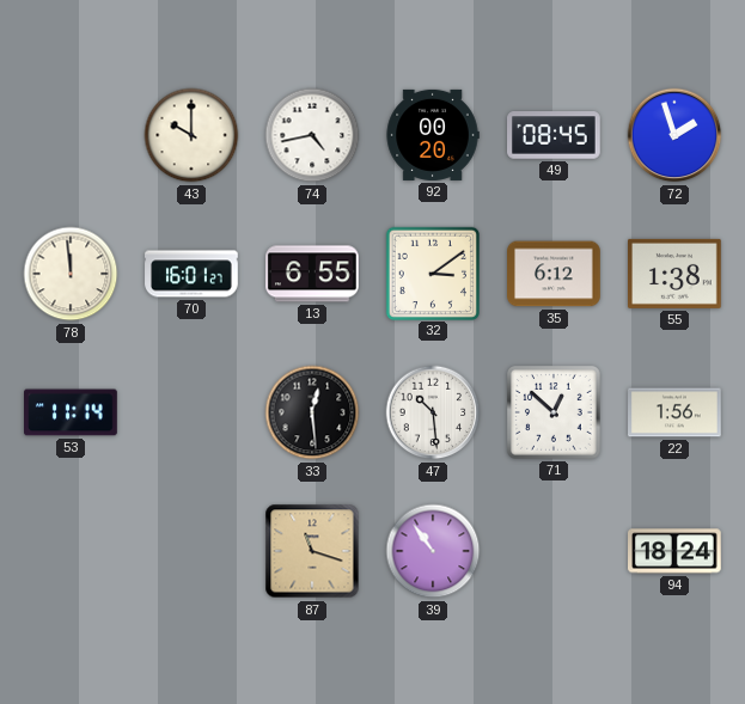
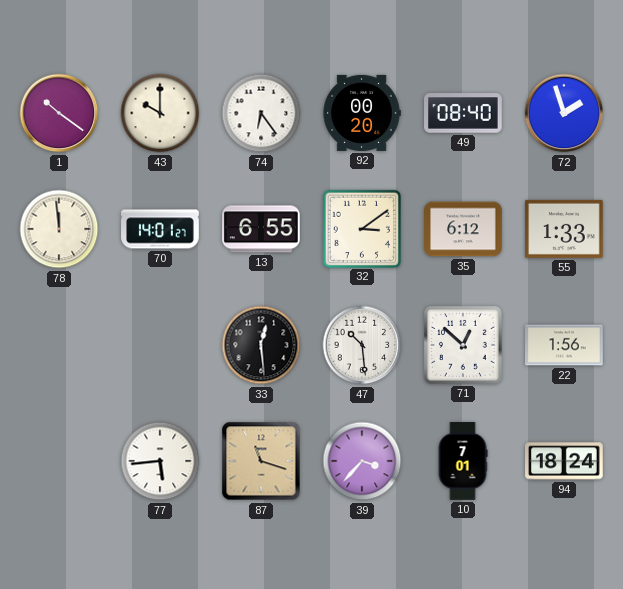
1: none -> 10:21
74: 4:43 -> 6:24
49: 08:45 -> 08:40
70: 16:01 -> 14:01
55: 1:38 -> 1:33
53: 11:14 -> none
77: none -> 5:44
39: 10:54 -> 3:37
10: none -> 7:01
